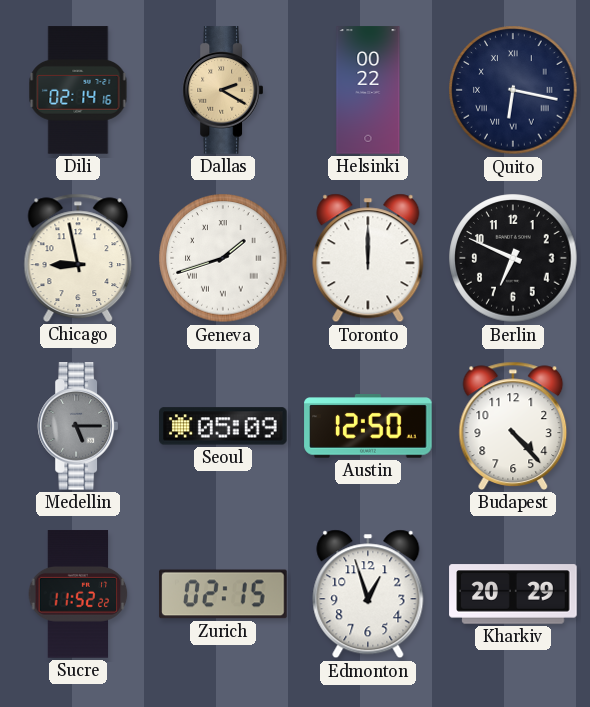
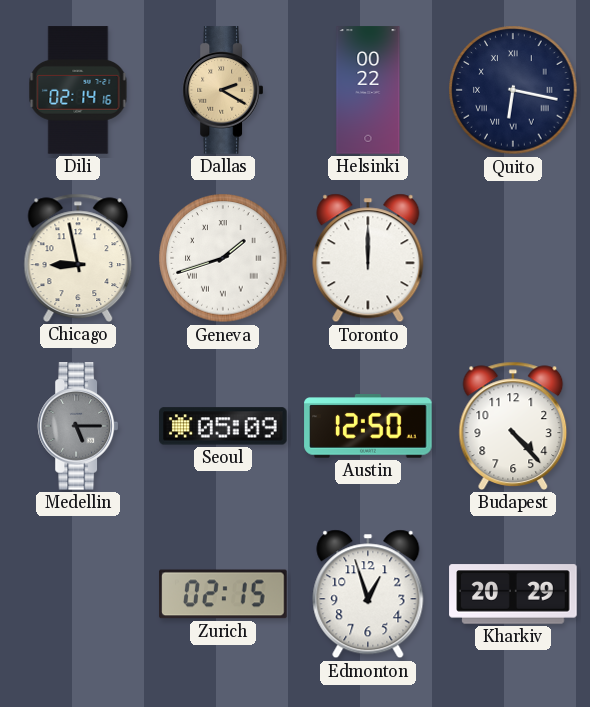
Berlin: 6:49 -> none
Sucre: 11:52 -> none
